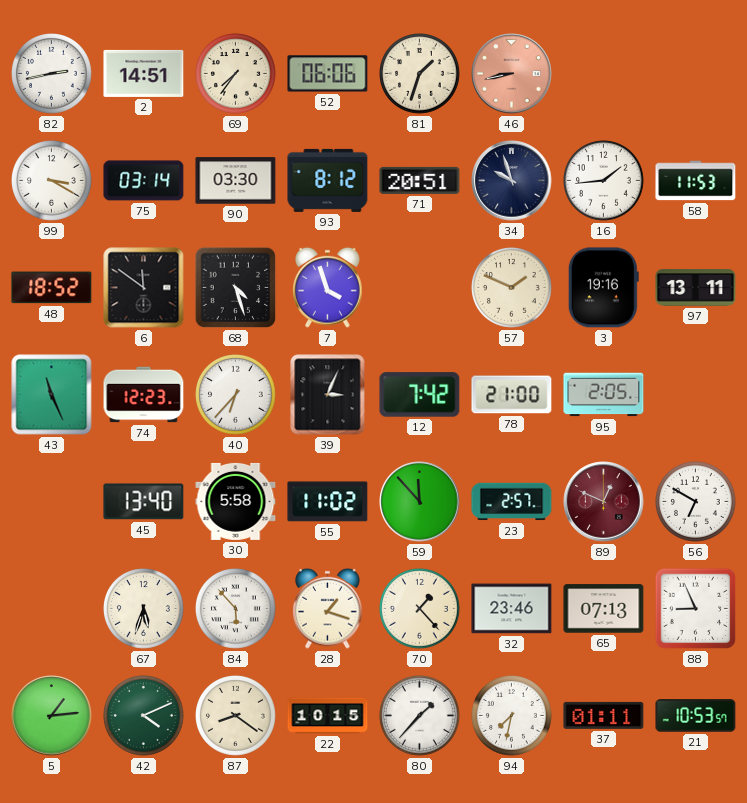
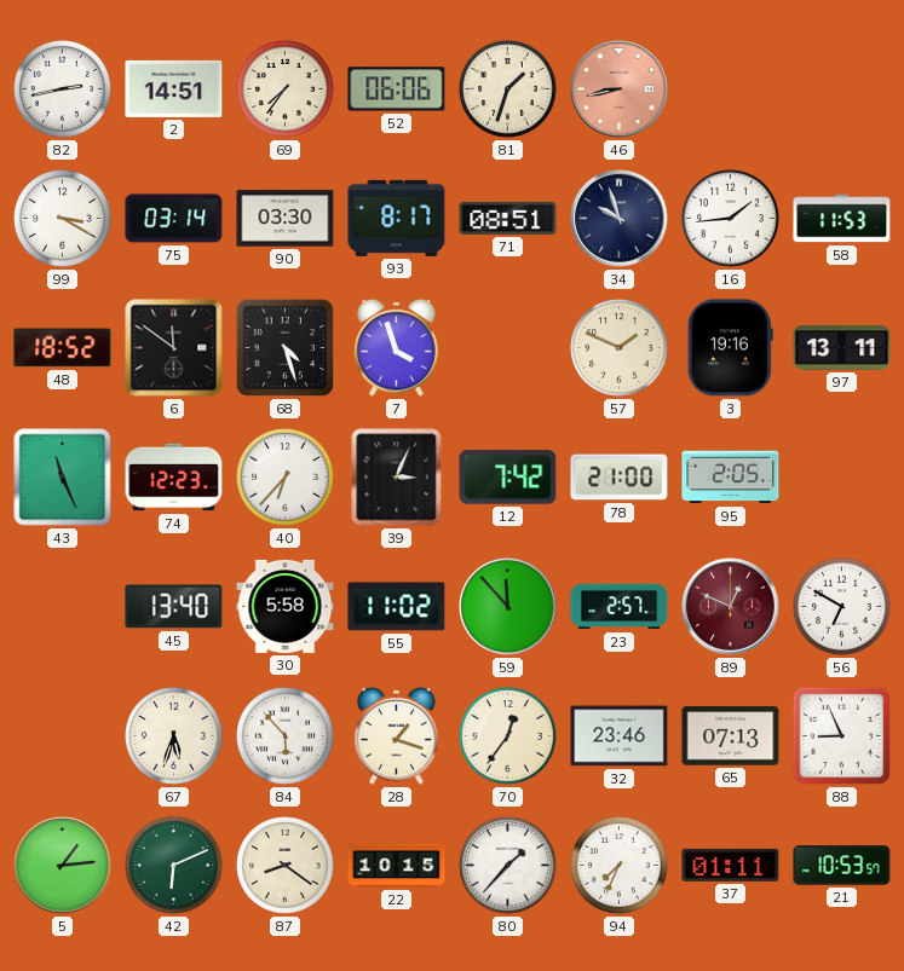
93: 8:12 -> 8:17
71: 20:51 -> 08:51
70: 1:23 -> 12:36
42: 4:11 -> 6:11
94: 7:32 -> 7:34
